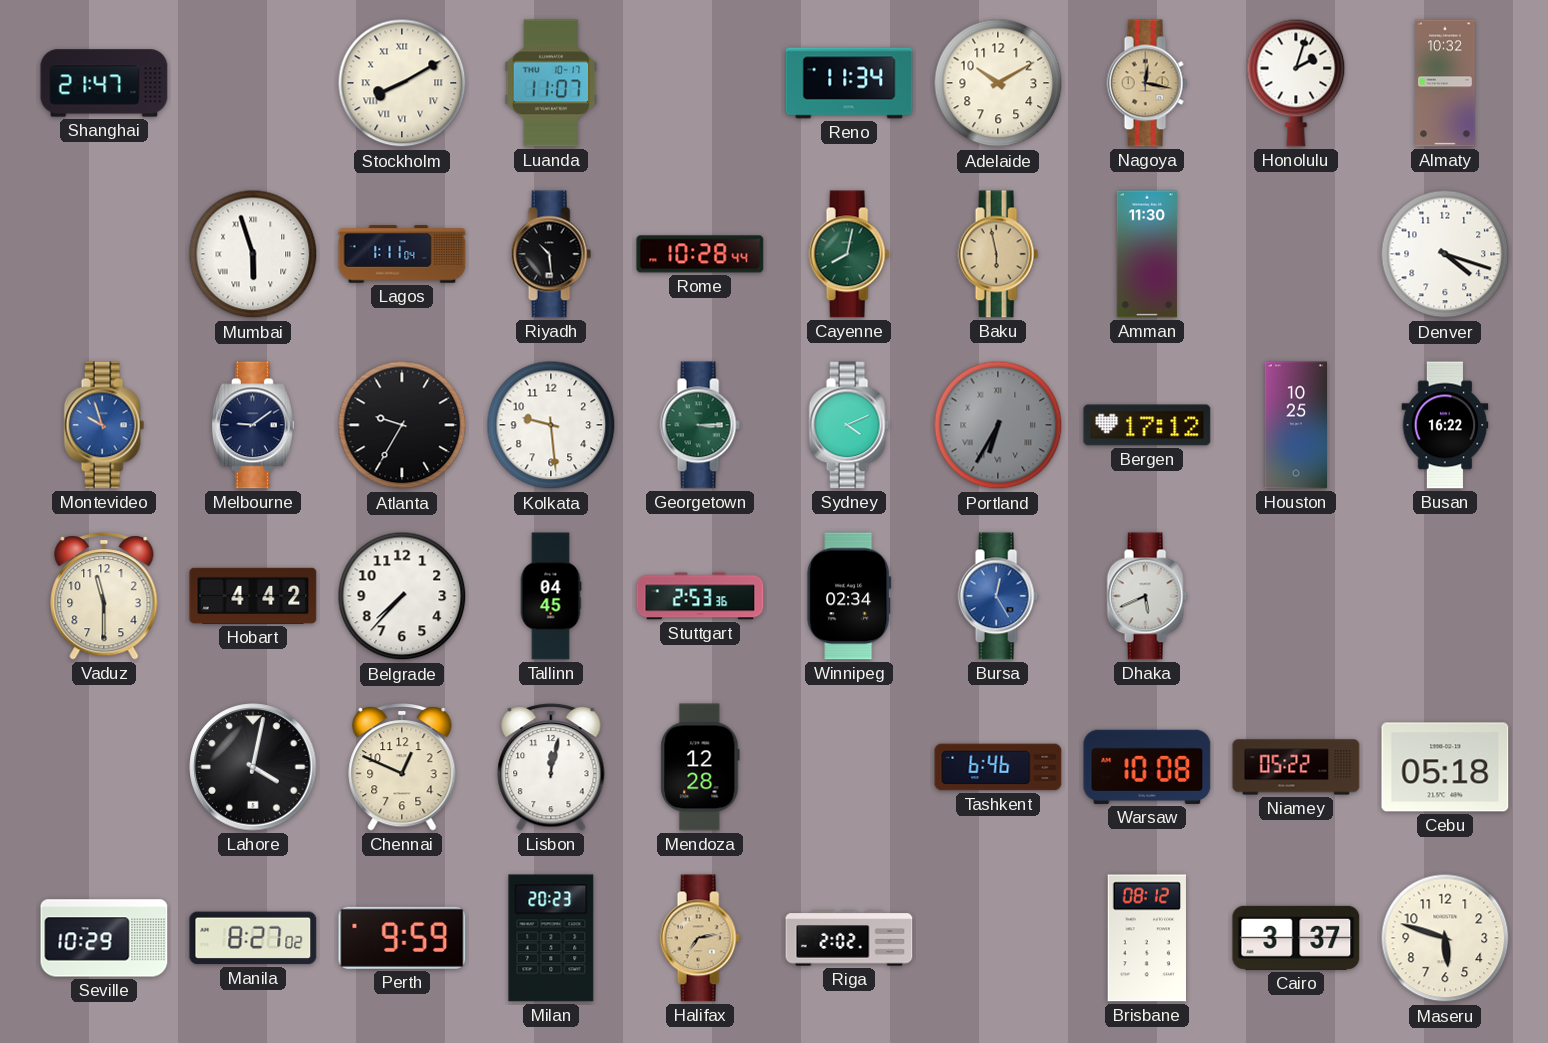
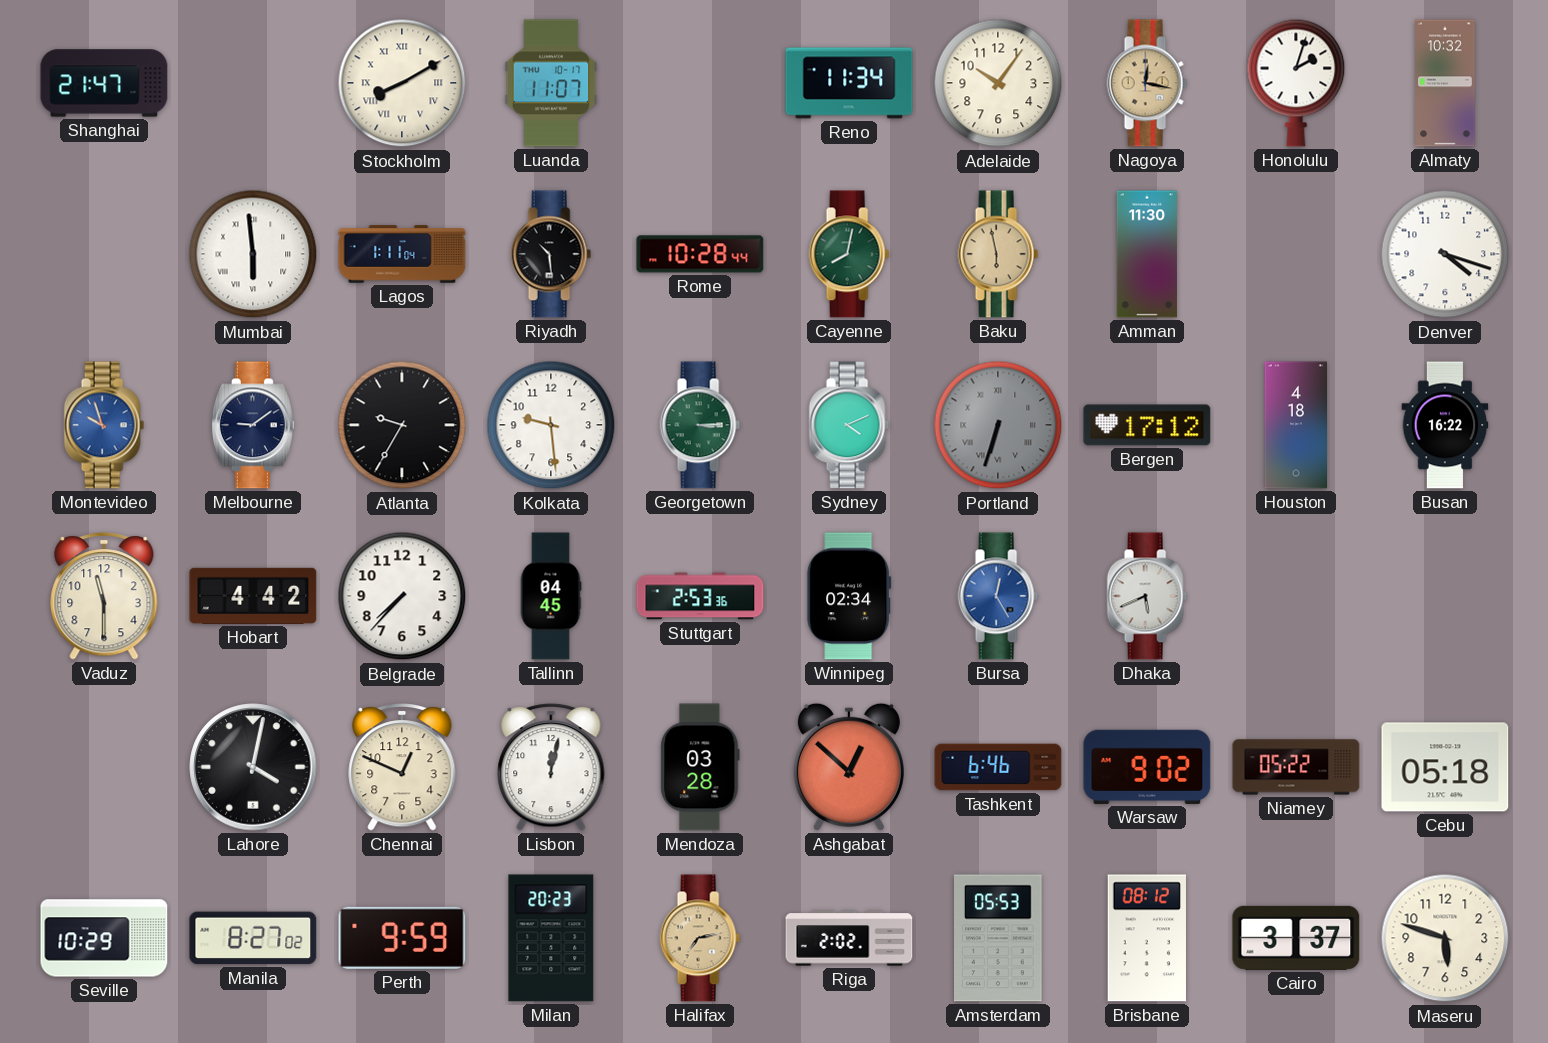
Adelaide: 10:10 -> 10:06
Mumbai: 5:57 -> 5:59
Portland: 6:35 -> 6:33
Houston: 10:25 -> 4:18
Mendoza: 12:28 -> 03:28
Ashgabat: none -> 12:52
Warsaw: 10:08 -> 9:02
Amsterdam: none -> 05:53
